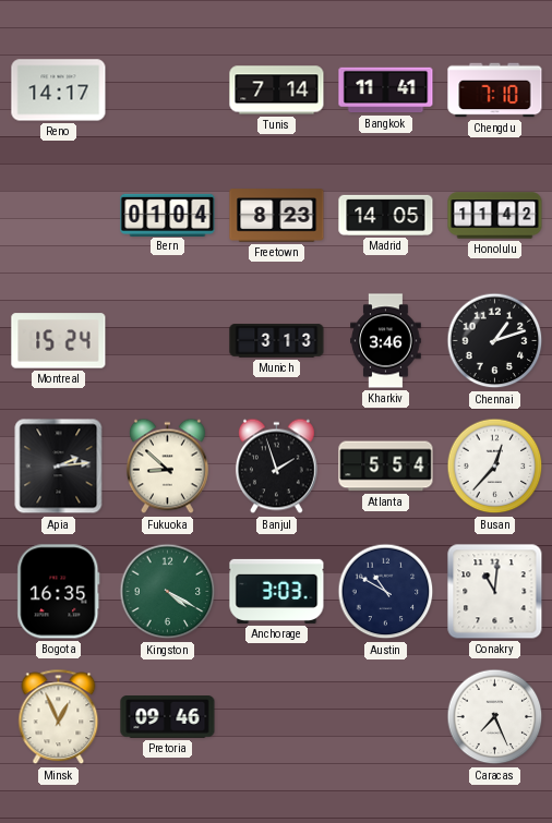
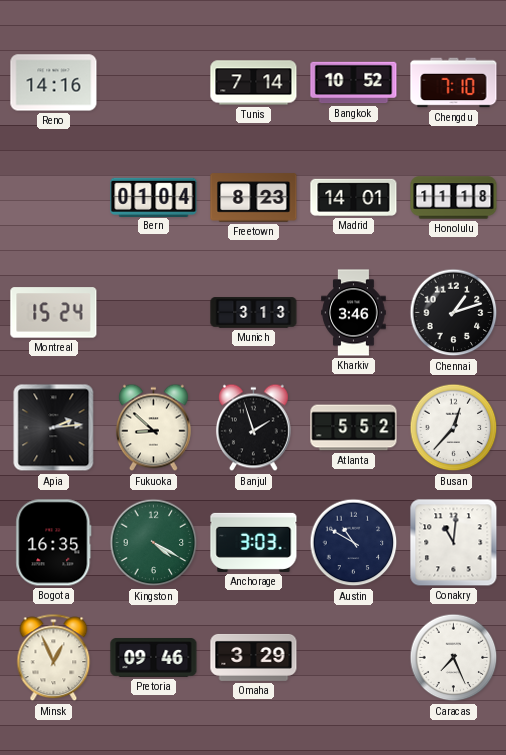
Reno: 14:17 -> 14:16
Bangkok: 11:41 -> 10:52
Madrid: 14:05 -> 14:01
Honolulu: 11:42 -> 11:18
Atlanta: 5:54 -> 5:52
Omaha: none -> 3:29
